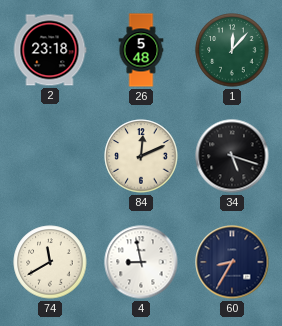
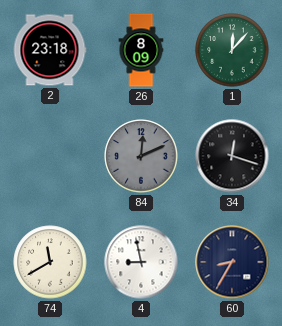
26: 5:48 -> 8:09
84 dial: cream -> grey
34: 5:18 -> 12:18
